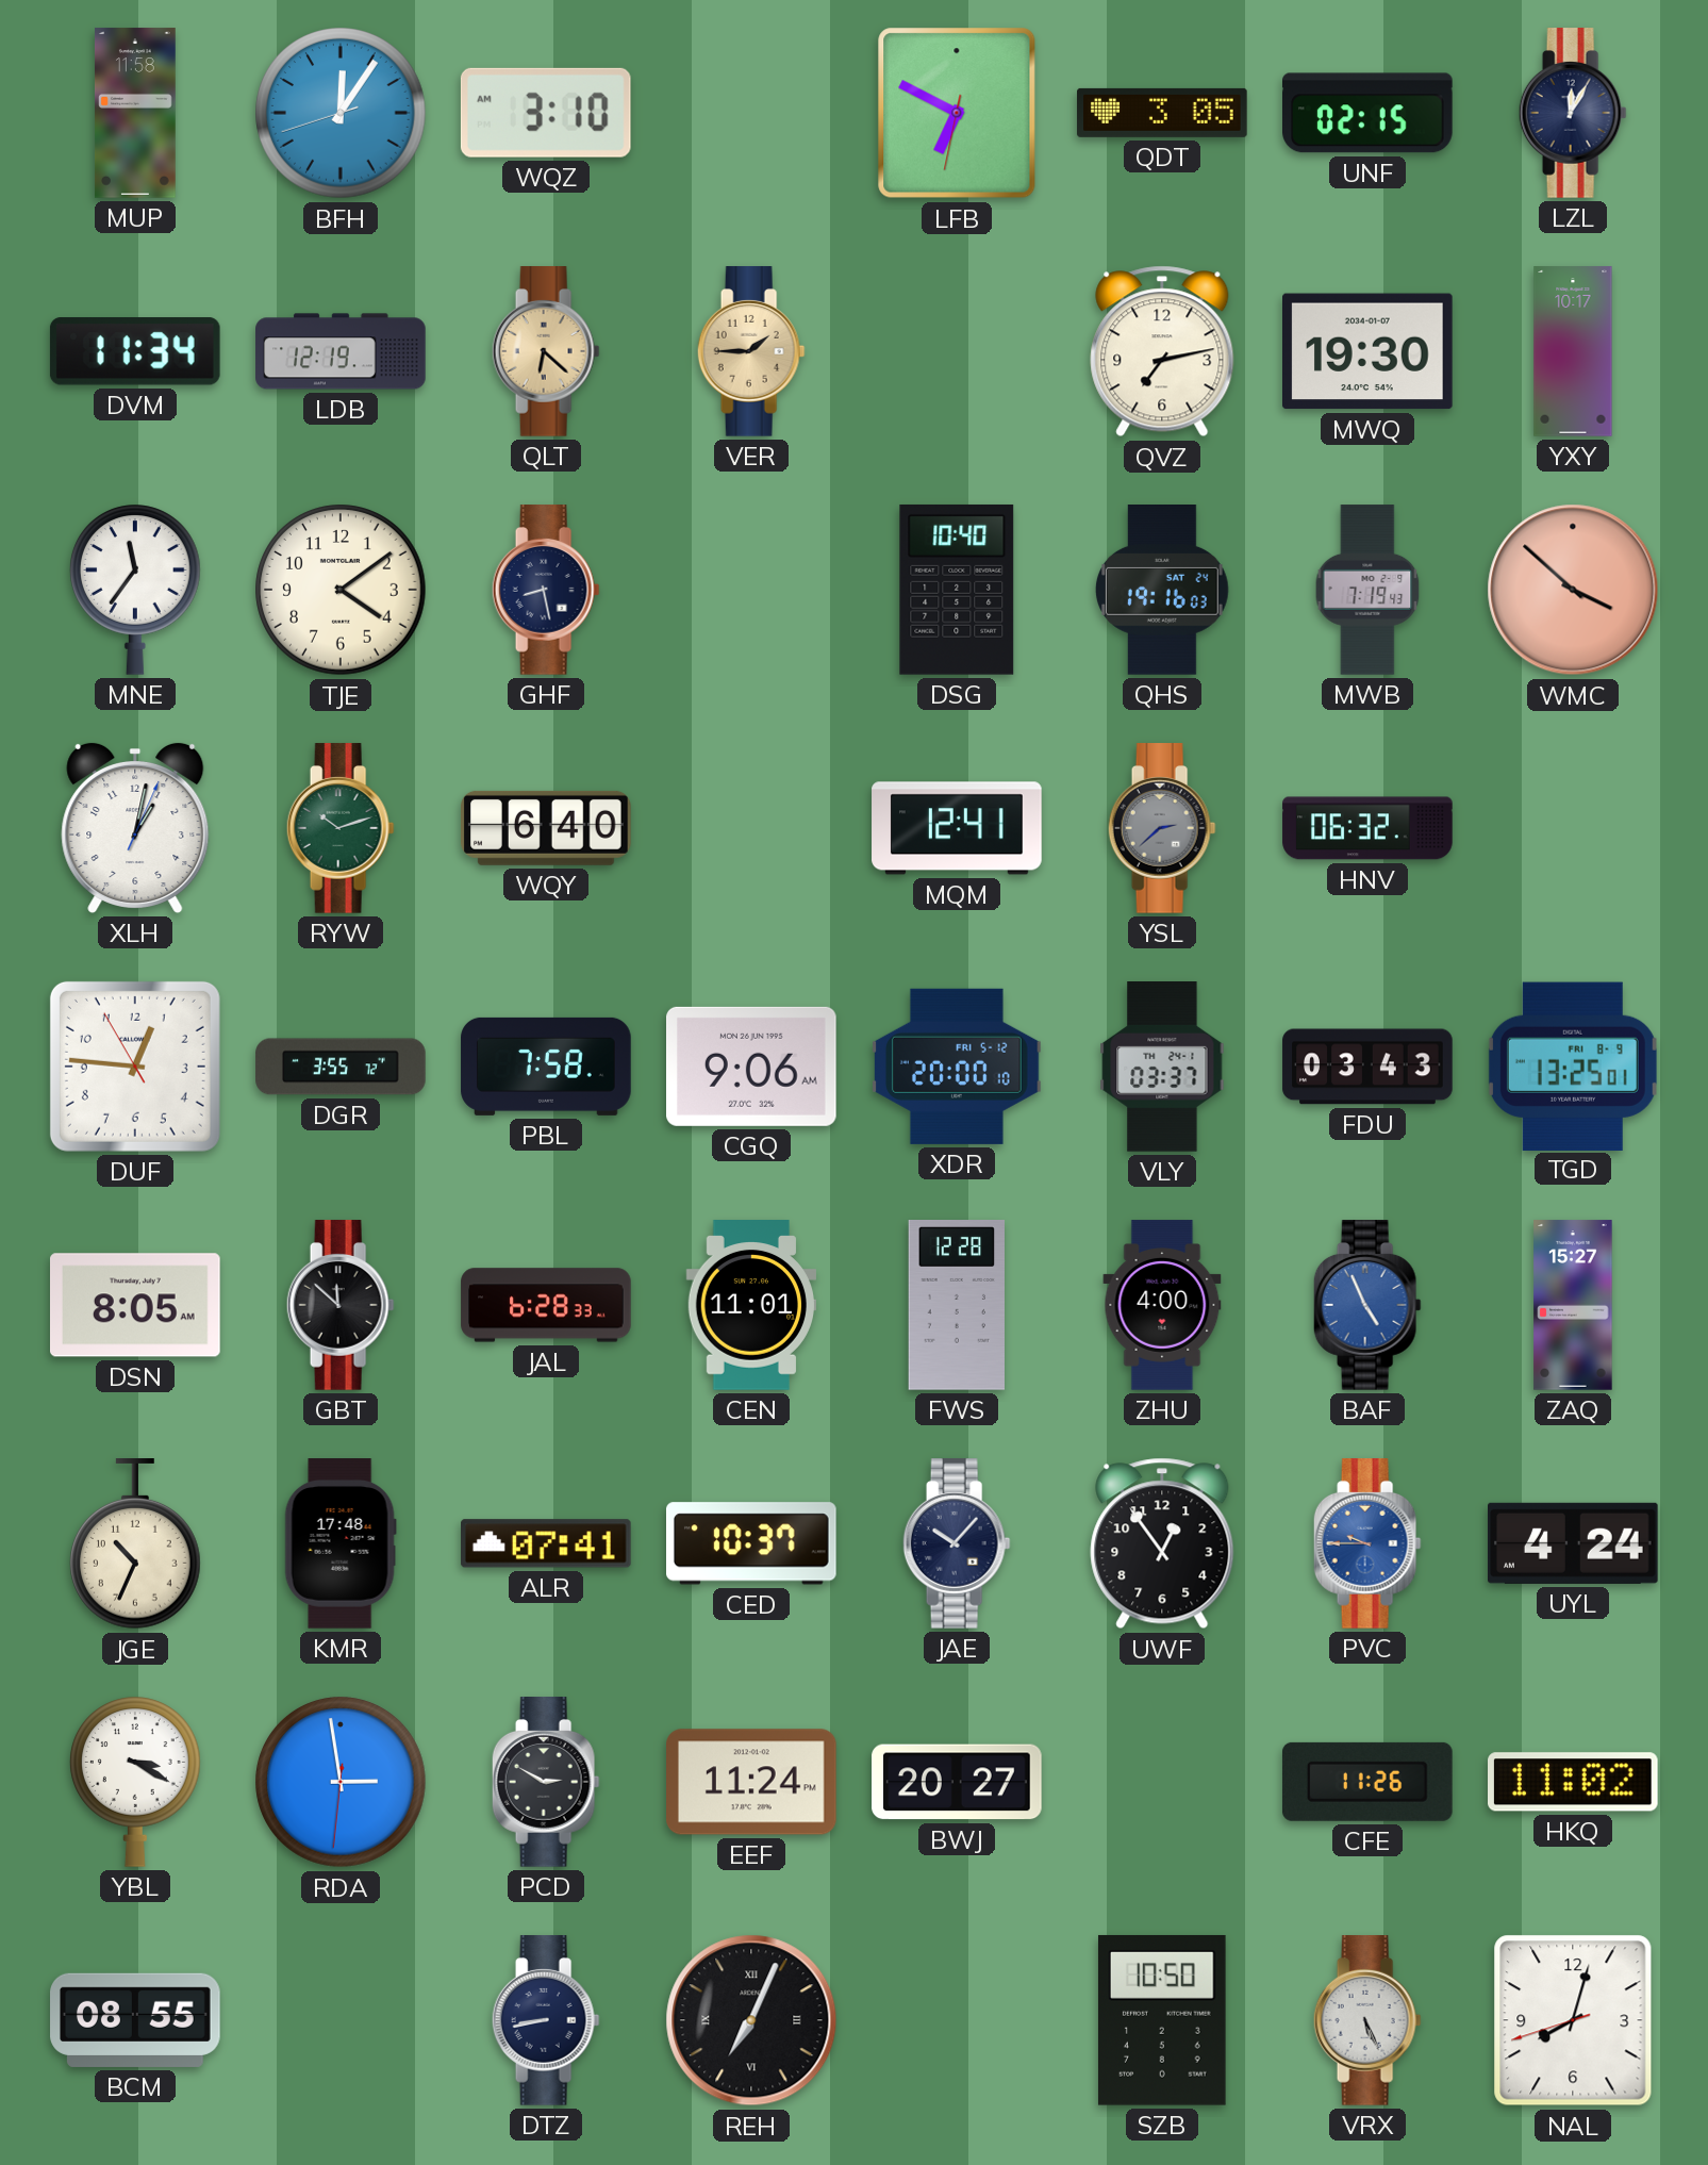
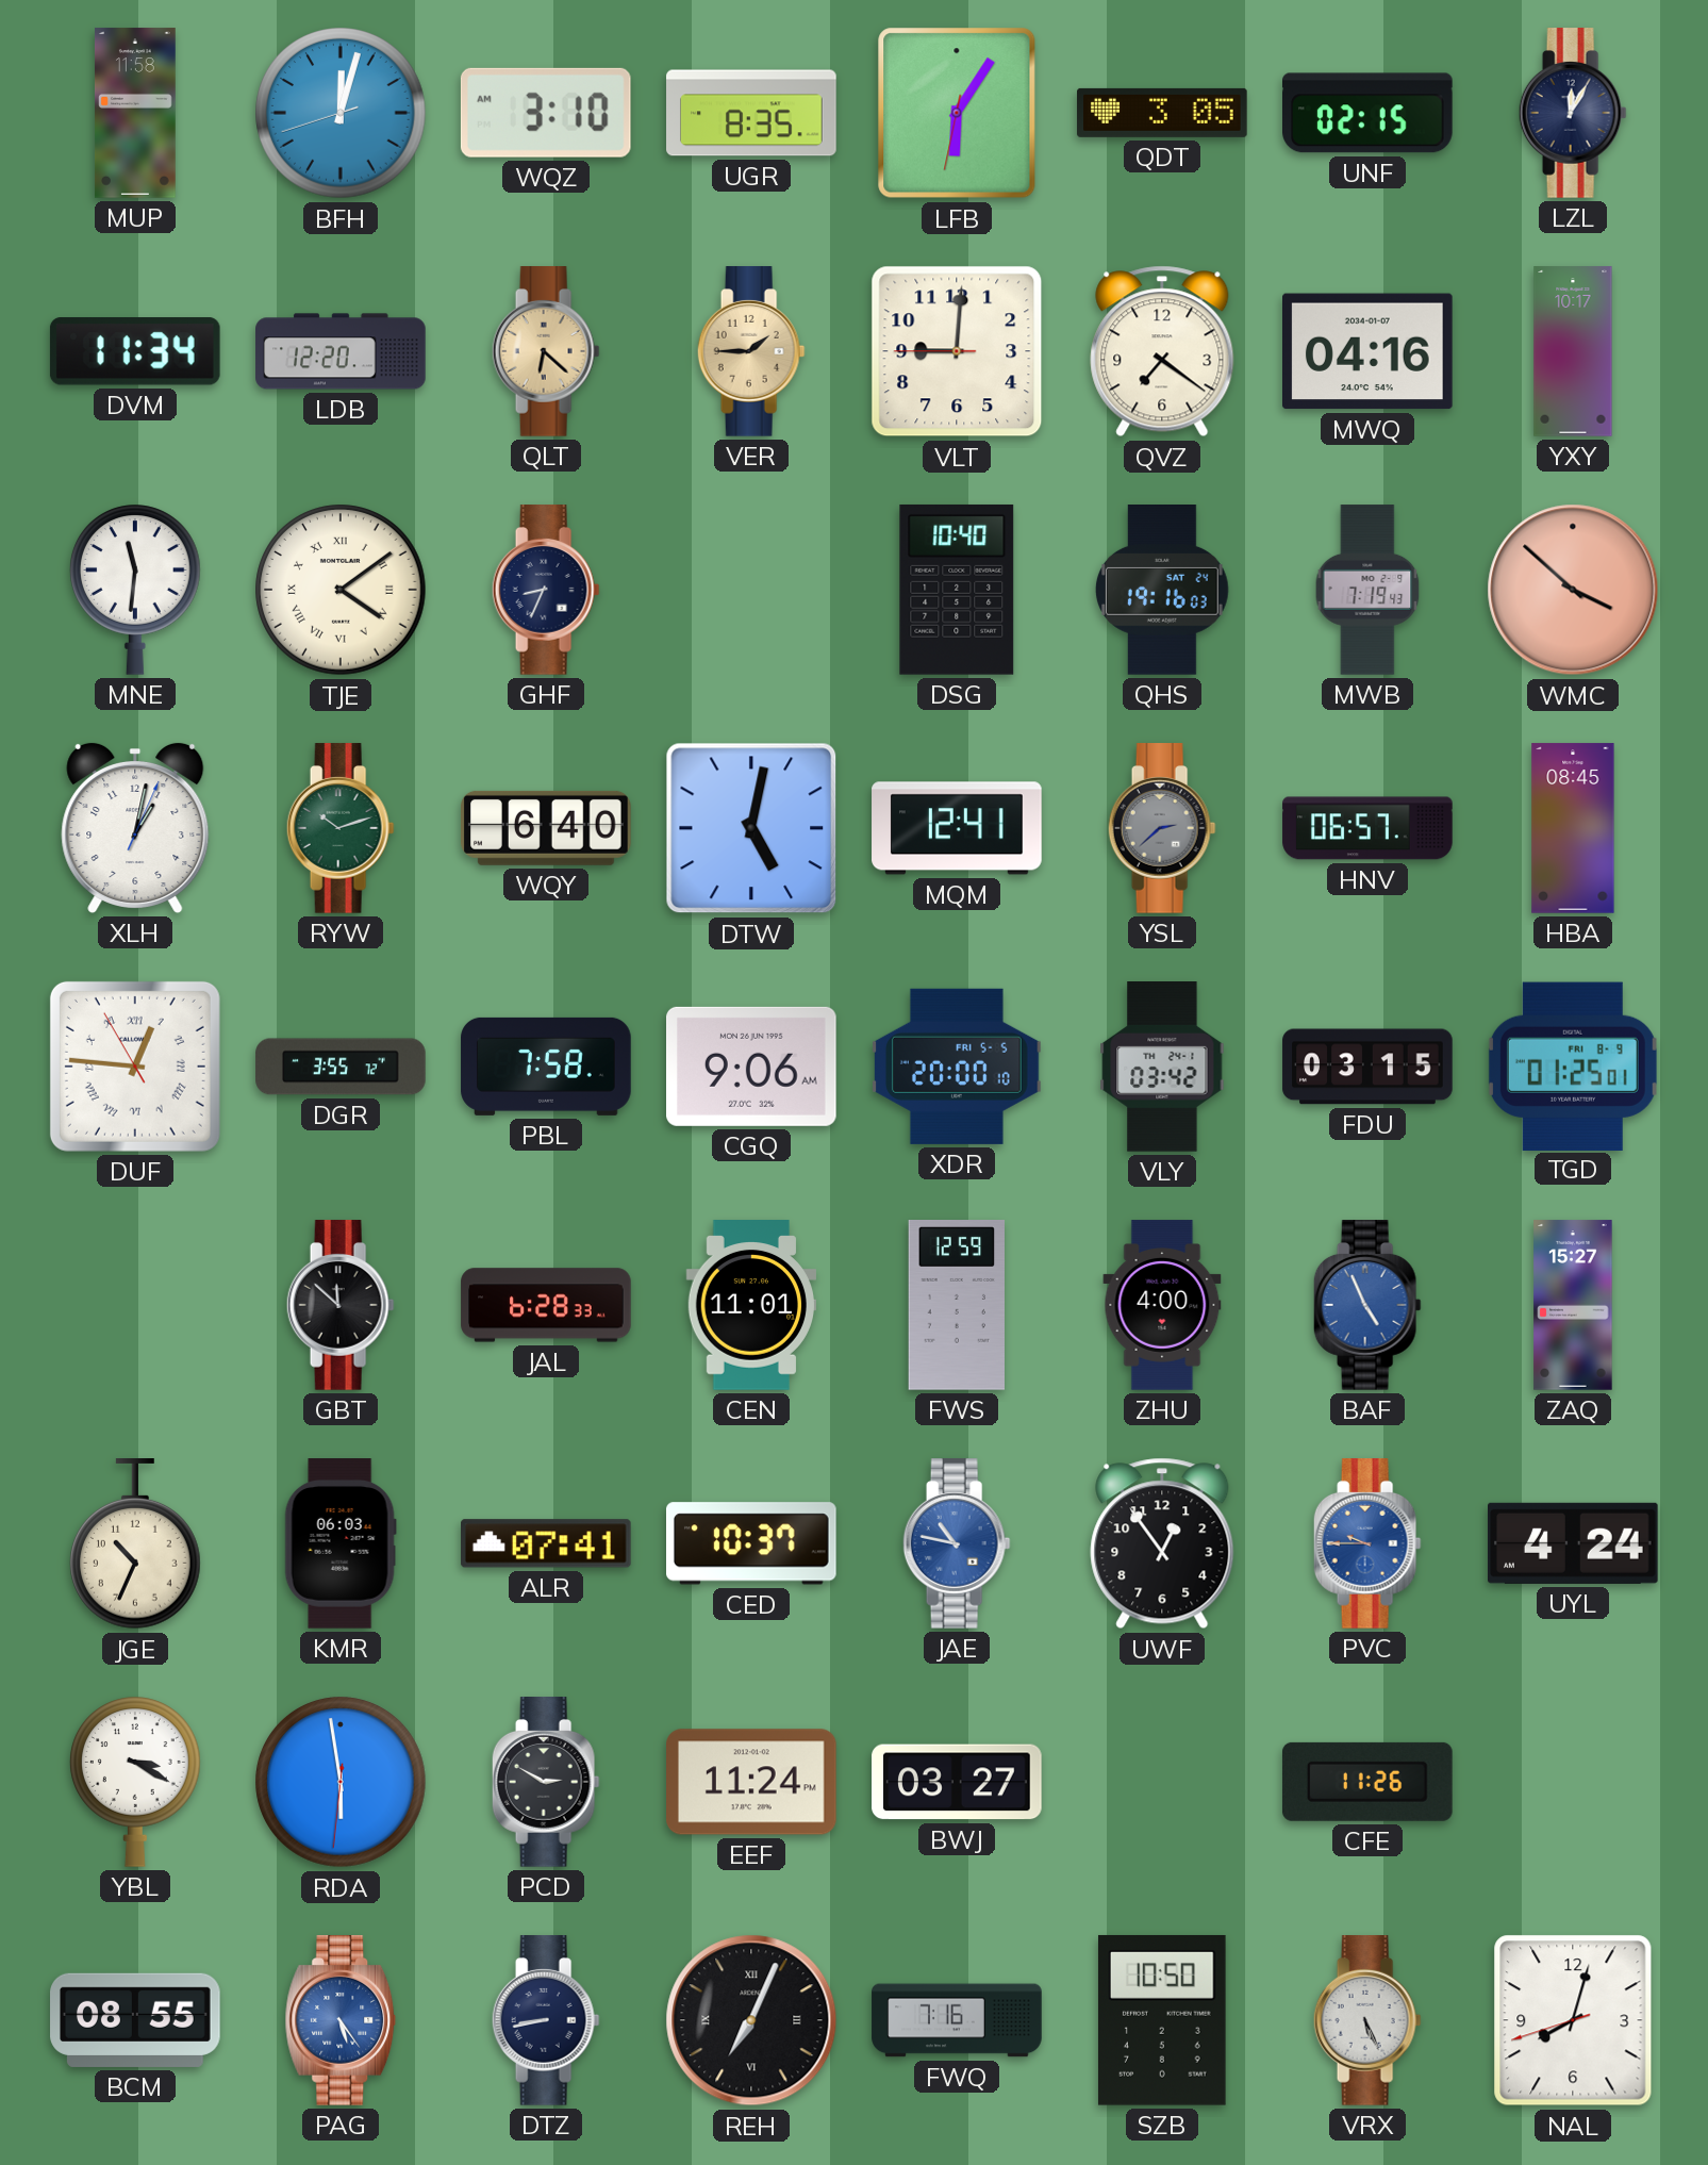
BFH: 12:05 -> 12:02
UGR: none -> 8:35
LFB: 6:49 -> 6:05
LDB: 12:19 -> 12:20
VLT: none -> 9:00
QVZ: 7:13 -> 7:21
MWQ: 19:30 -> 04:16
MNE: 11:36 -> 11:31
TJE numerals: Arabic -> Roman
GHF: 8:28 -> 8:34
DTW: none -> 5:02
HNV: 06:32 -> 06:57
HBA: none -> 08:45
DUF numerals: Arabic -> Roman
XDR date: FRI 5-12 -> FRI 5-5
VLY: 03:37 -> 03:42
FDU: 03:43 -> 03:15
TGD: 13:25 -> 01:25
DSN: 8:05 -> none
FWS: 12:28 -> 12:59
KMR: 17:48 -> 06:03
JAE: 10:07 -> 10:47
JAE dial: navy -> blue
RDA: 2:58 -> 5:58
BWJ: 20:27 -> 03:27
HKQ: 11:02 -> none
PAG: none -> 5:24
FWQ: none -> 7:16
